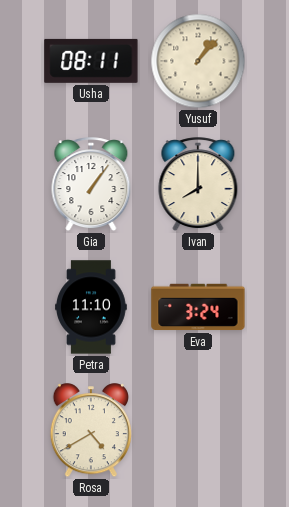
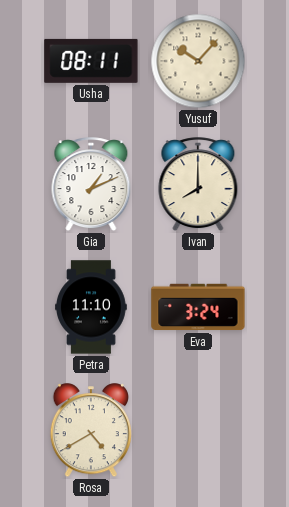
Yusuf: 1:07 -> 10:07
Gia: 1:06 -> 1:11
